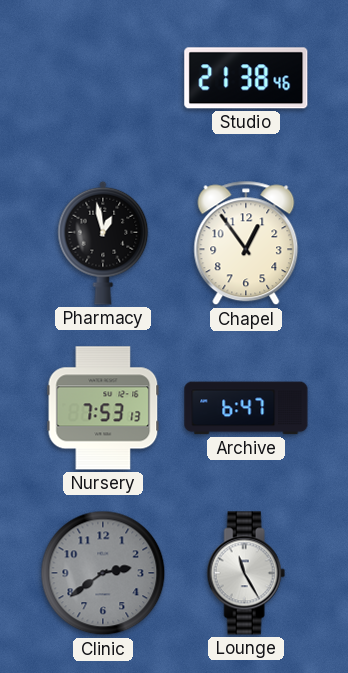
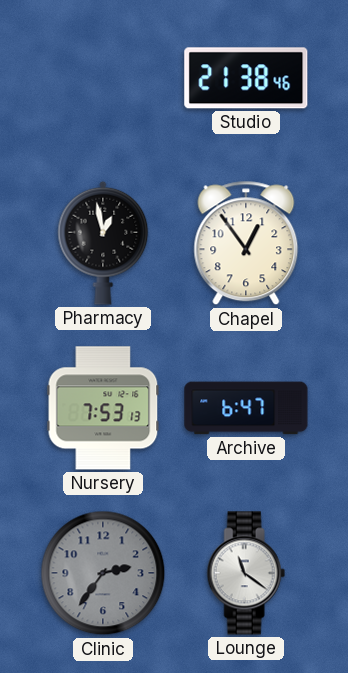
Clinic: 2:39 -> 2:36
Lounge: 11:25 -> 11:21
